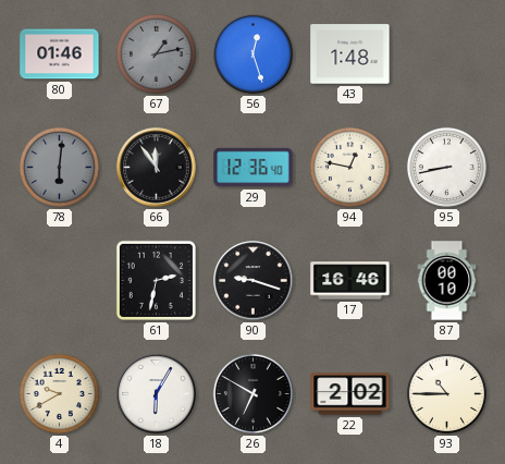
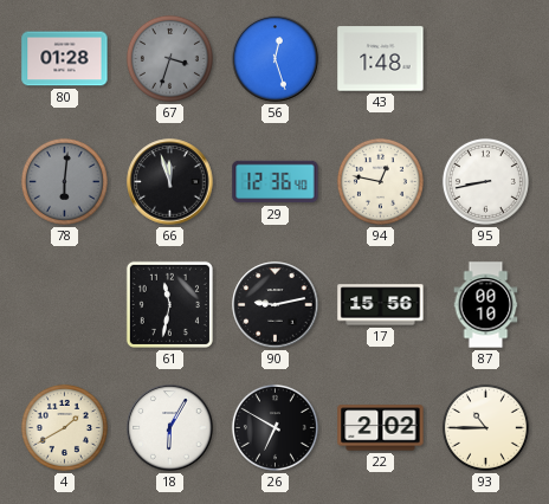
80: 01:46 -> 01:28
67: 1:13 -> 3:33
66: 11:54 -> 11:57
61: 2:32 -> 11:32
90: 9:18 -> 9:13
17: 16:46 -> 15:56
4: 9:40 -> 1:40
